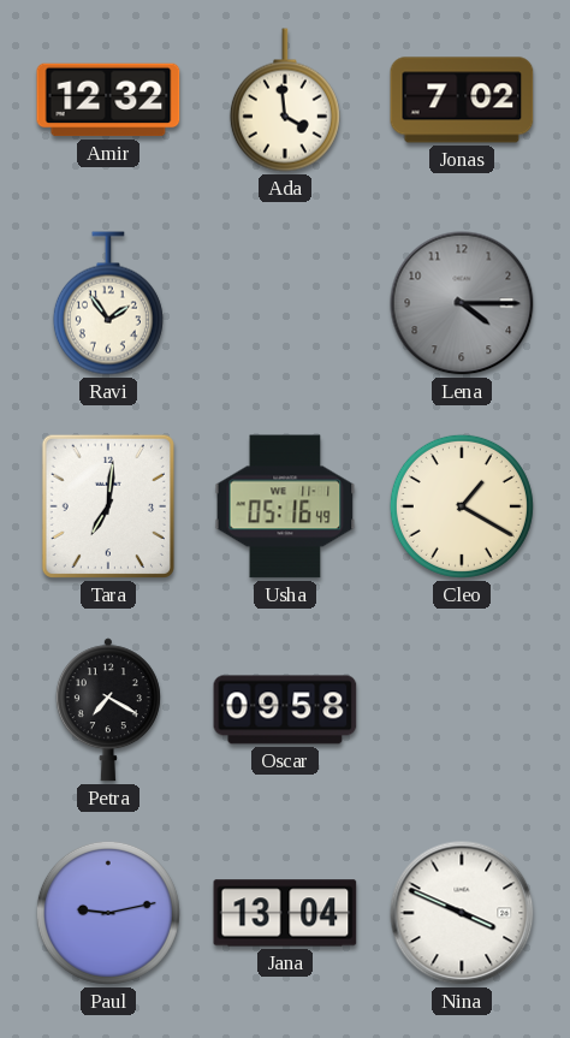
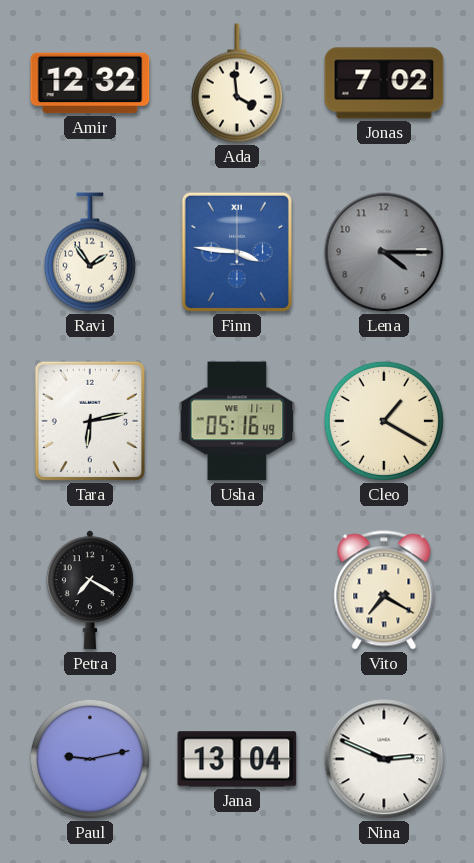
Finn: none -> 3:46
Tara: 7:01 -> 6:13
Oscar: 09:58 -> none
Vito: none -> 7:20
Nina: 3:49 -> 2:49
